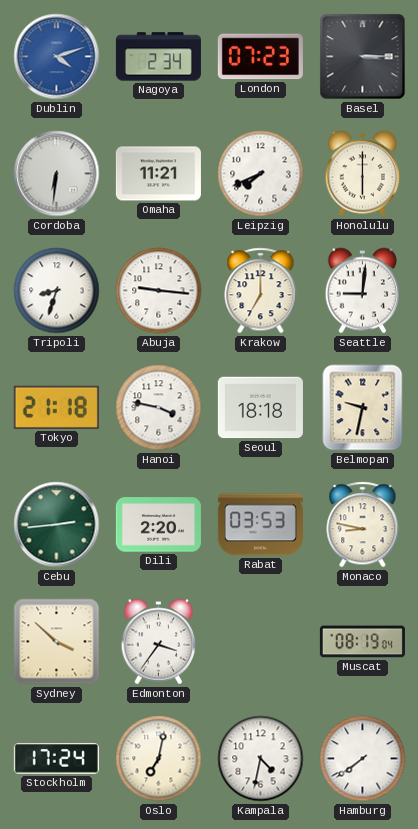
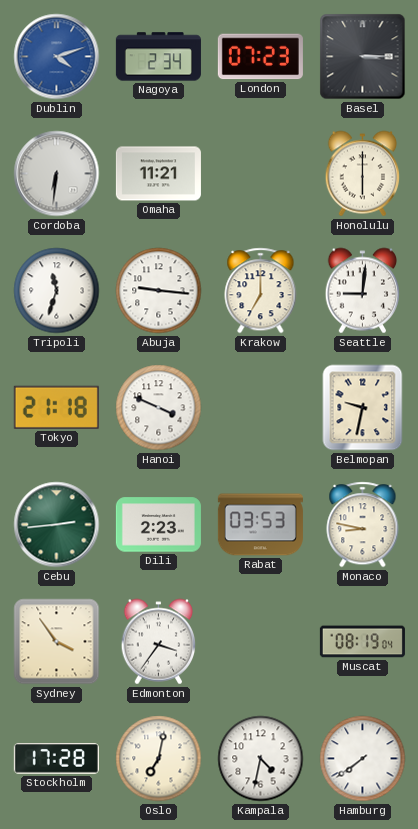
Leipzig: 7:41 -> none
Tripoli: 8:33 -> 11:33
Hanoi: 3:47 -> 3:49
Seoul: 18:18 -> none
Dili: 2:20 -> 2:23
Sydney: 3:52 -> 3:54
Stockholm: 17:24 -> 17:28
